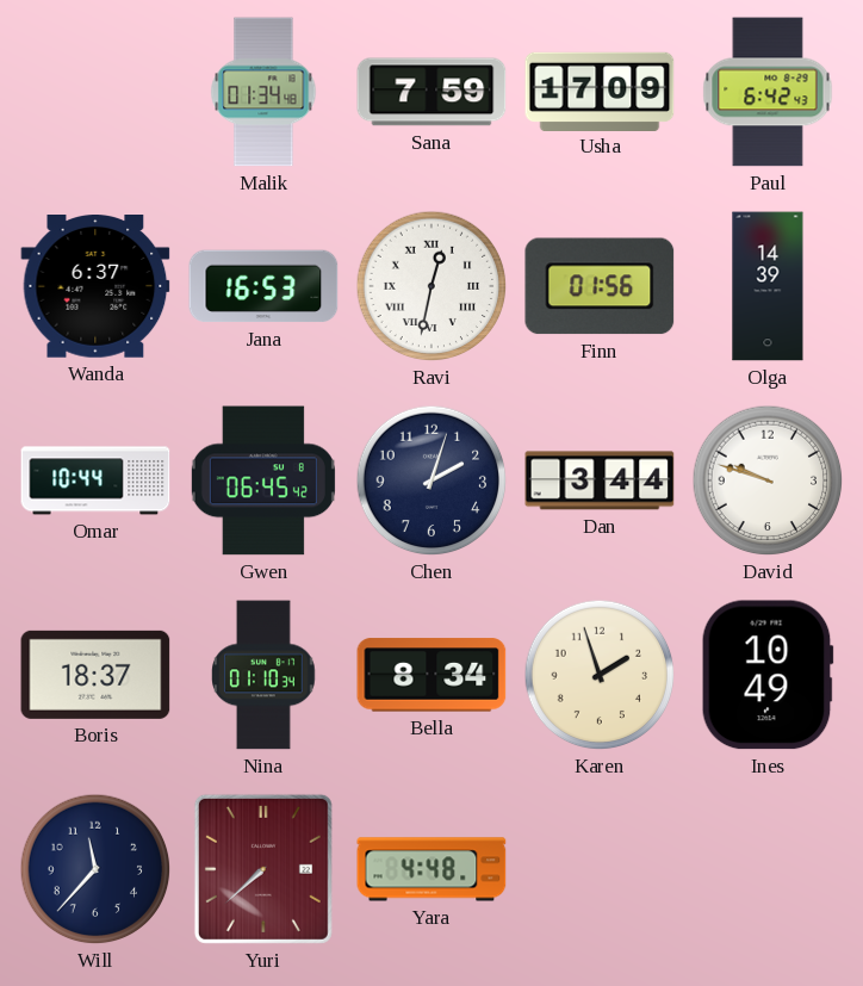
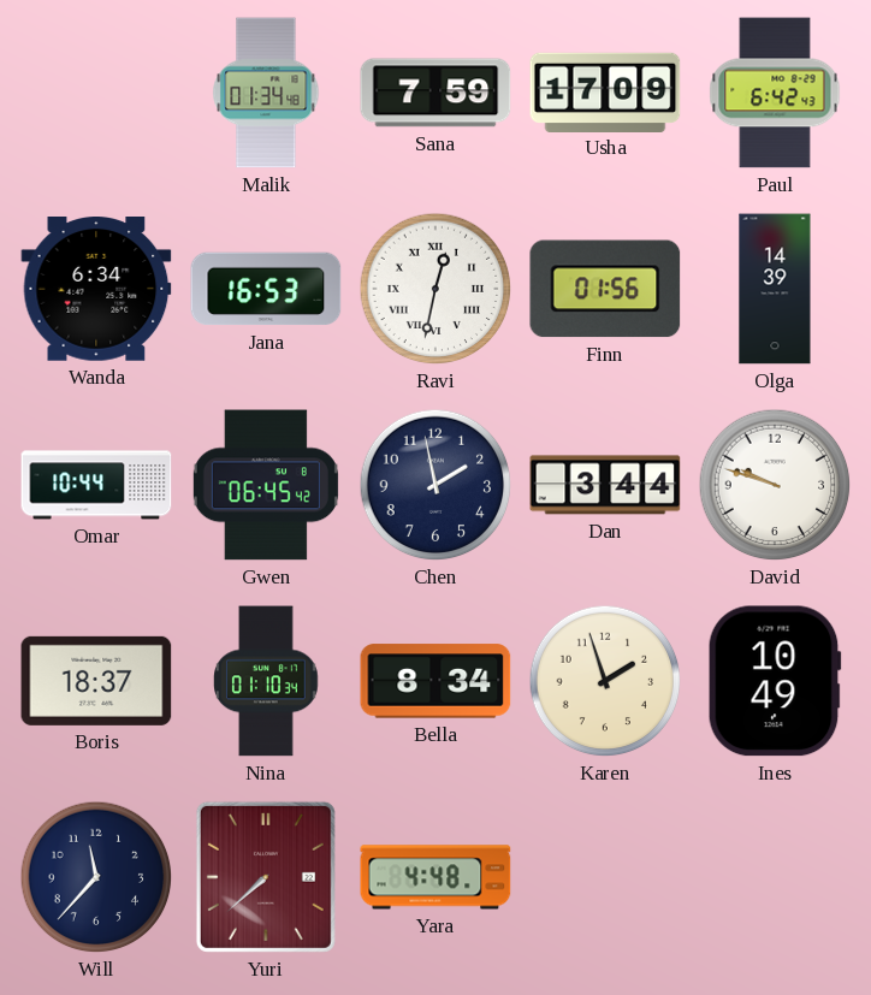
Wanda: 6:37 -> 6:34
Chen: 2:03 -> 1:58
